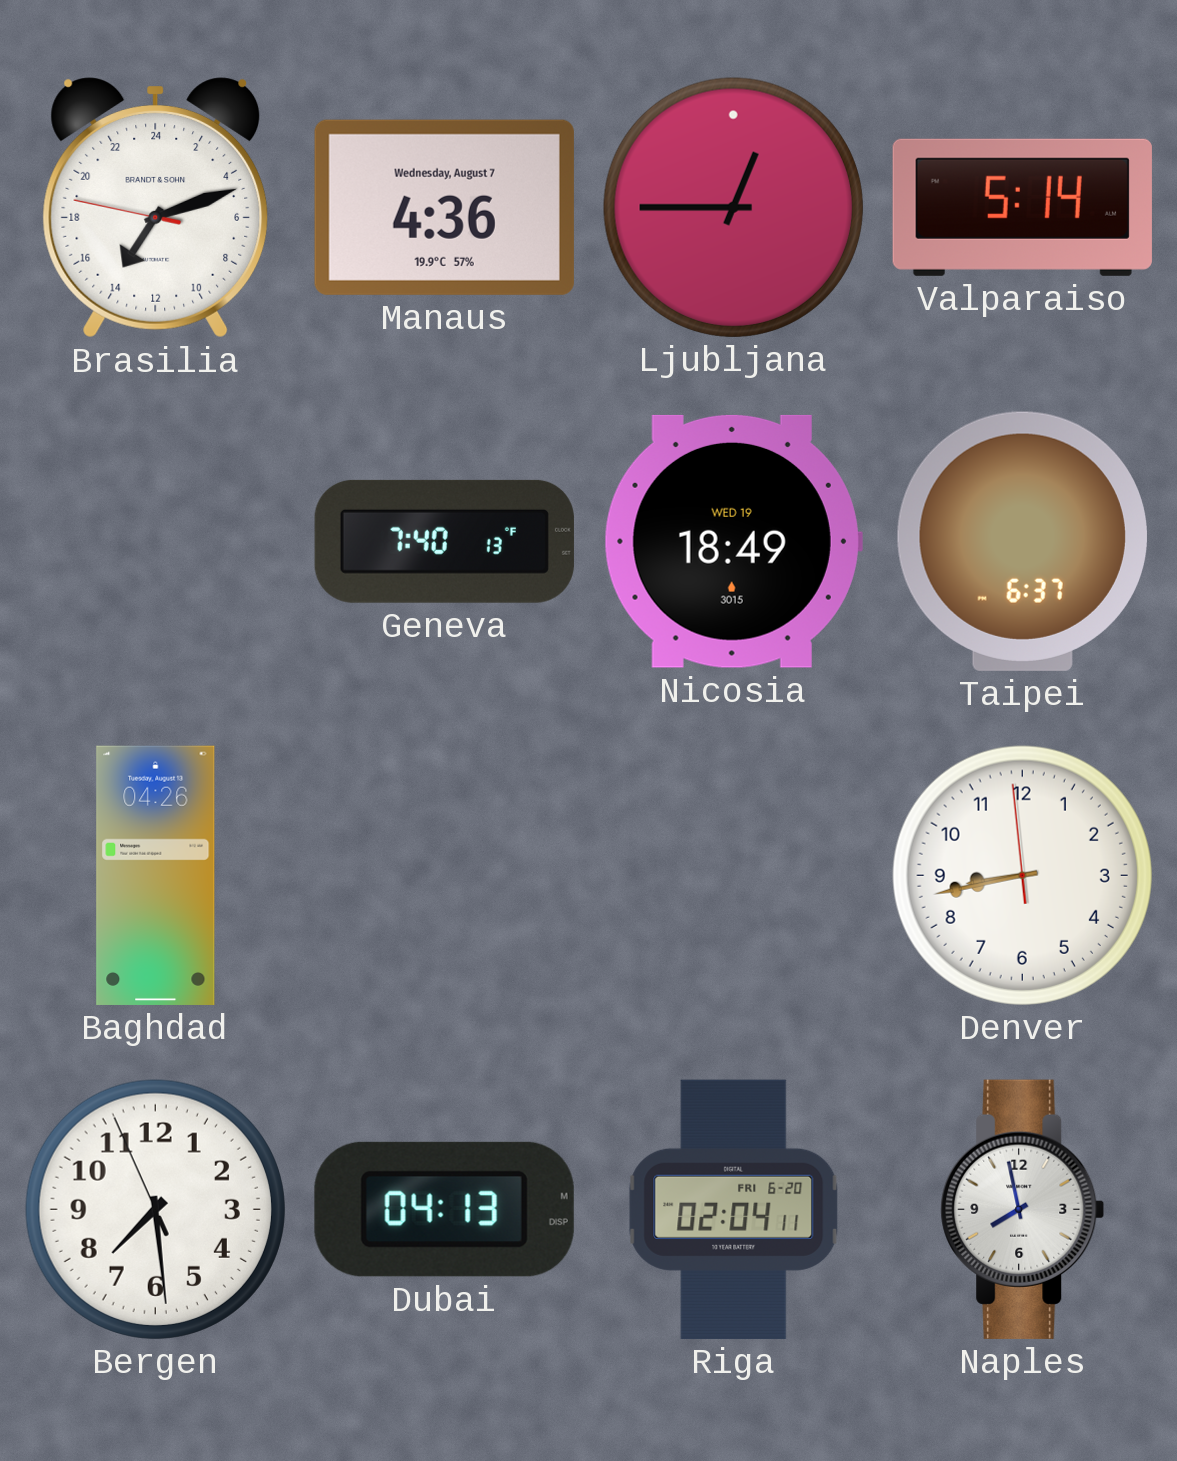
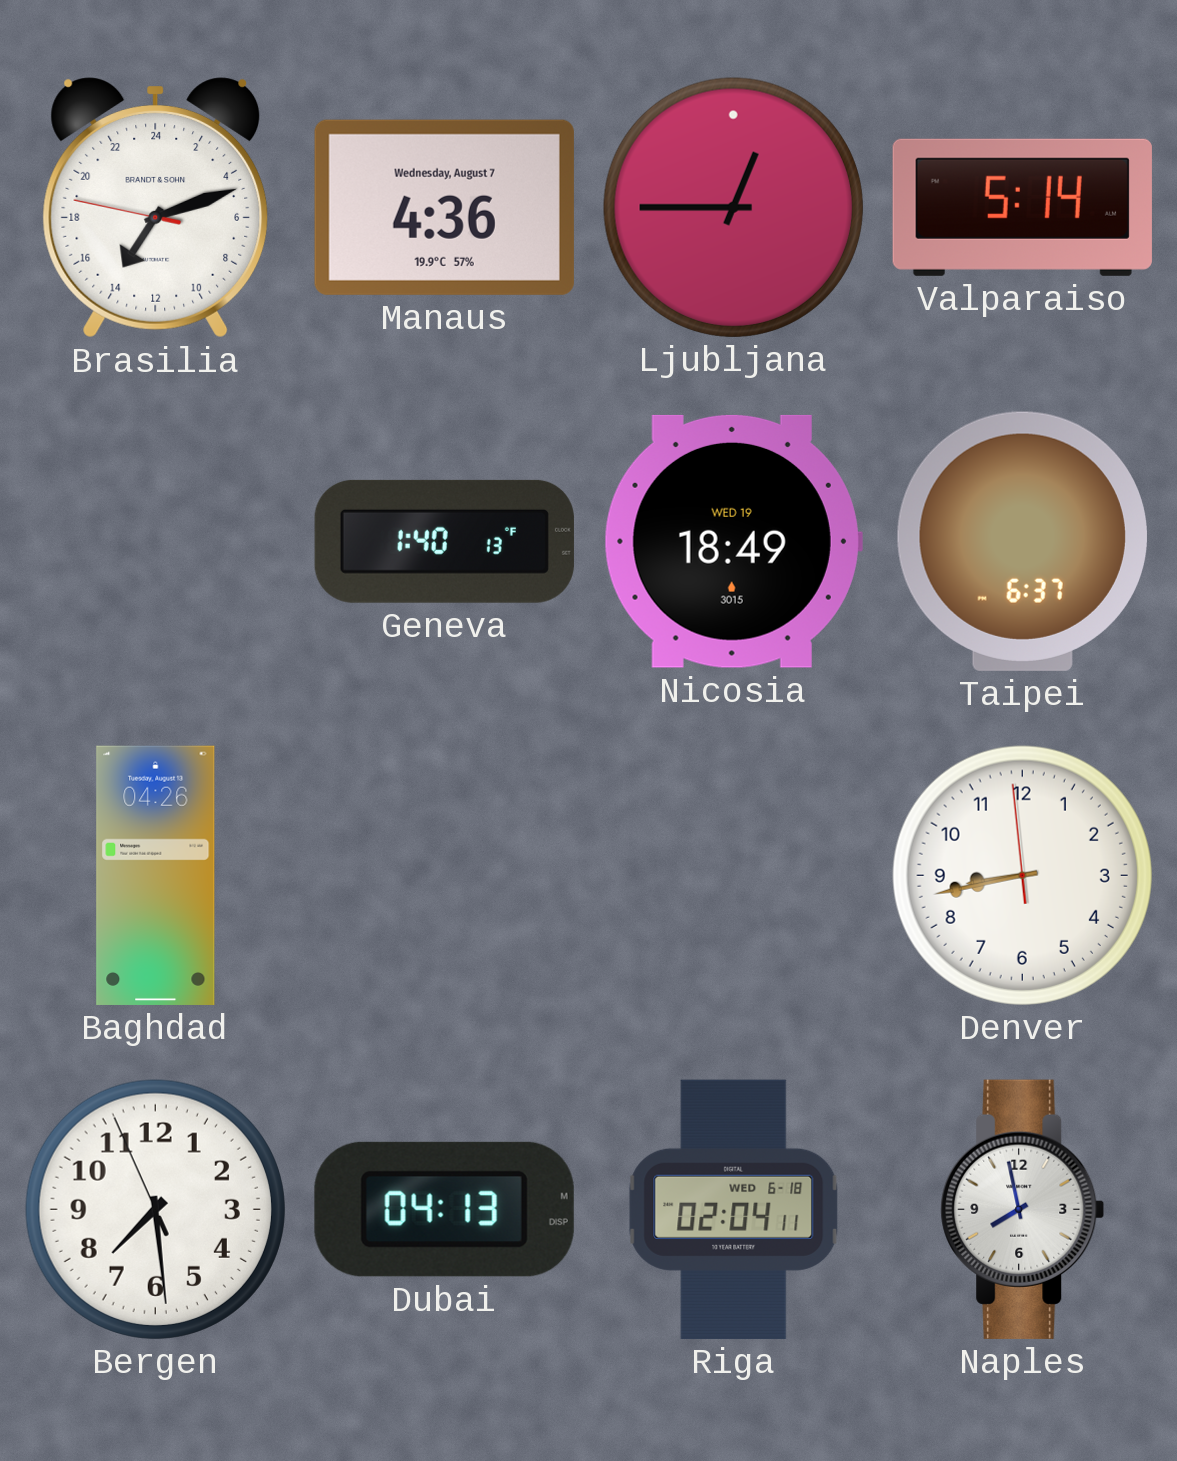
Geneva: 7:40 -> 1:40
Riga date: FRI 6-20 -> WED 6-18
